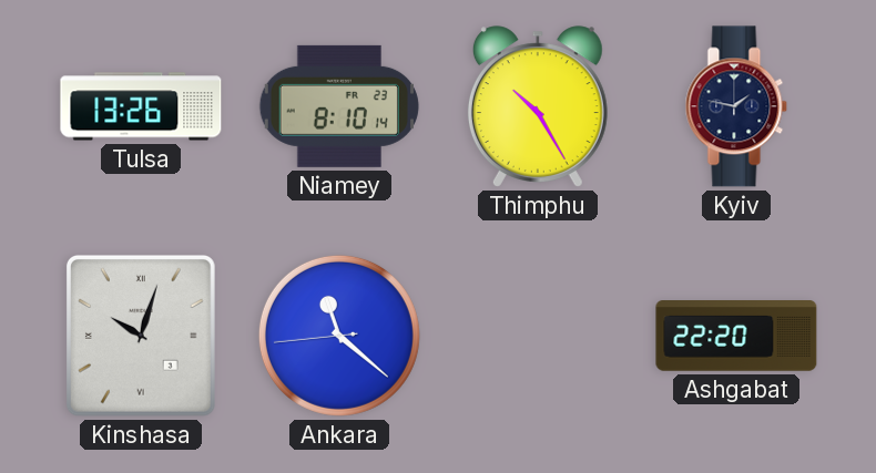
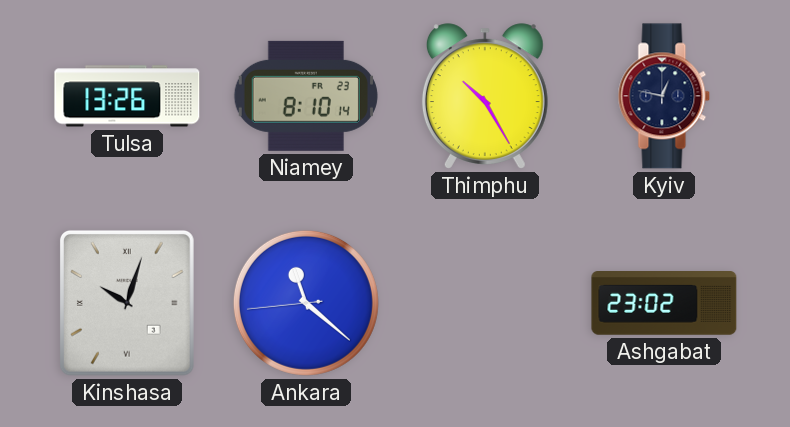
Kyiv: 1:47 -> 12:47
Ashgabat: 22:20 -> 23:02
